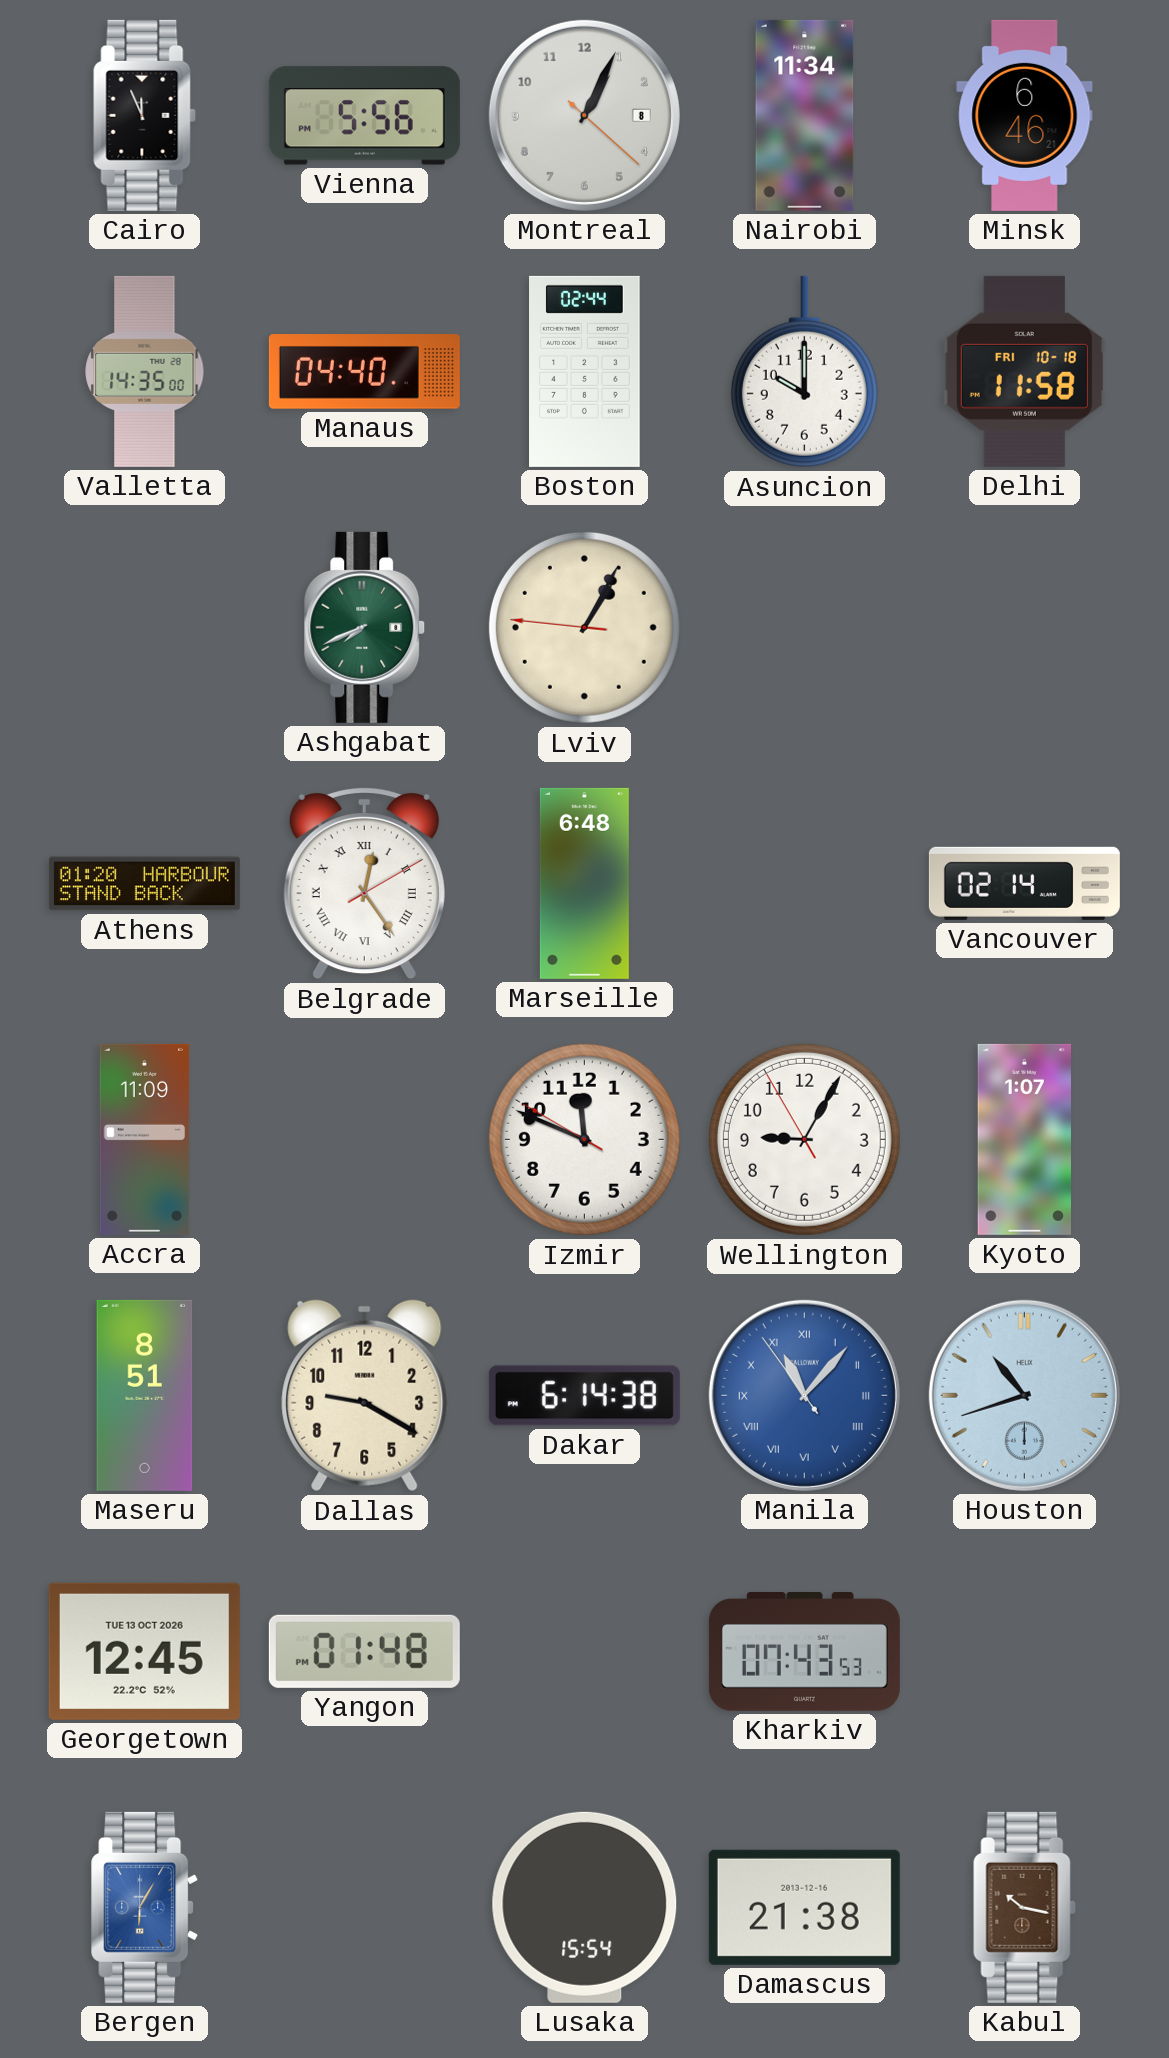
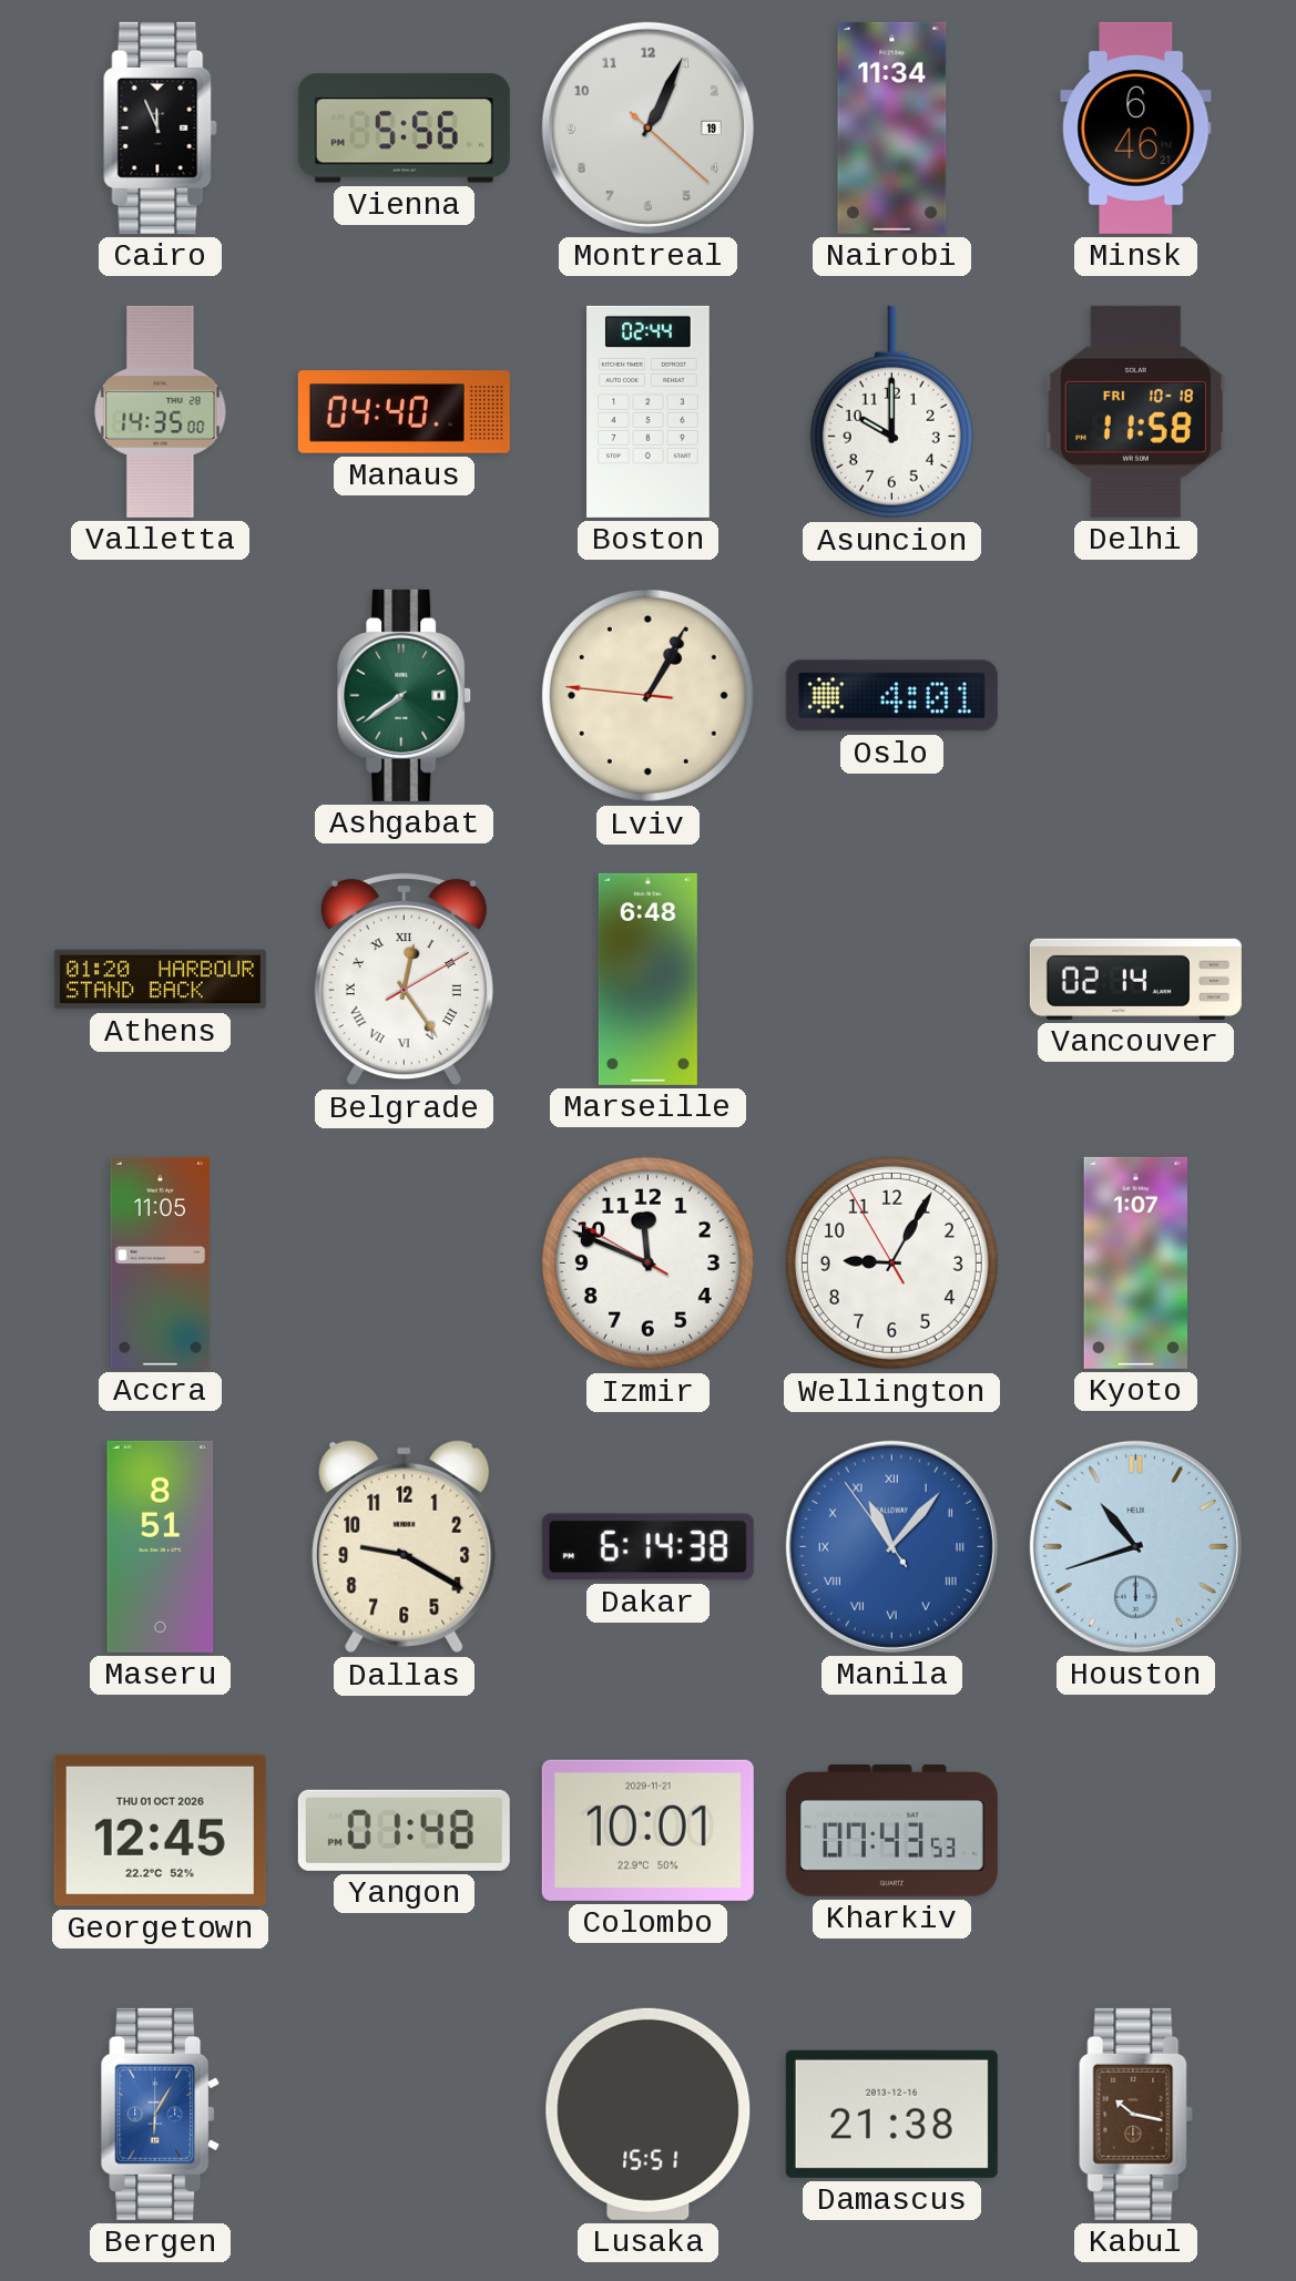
Montreal date: 8 -> 19
Ashgabat: 7:41 -> 7:39
Oslo: none -> 4:01
Accra: 11:09 -> 11:05
Georgetown date: TUE 13 OCT 2026 -> THU 01 OCT 2026
Colombo: none -> 10:01
Lusaka: 15:54 -> 15:51
